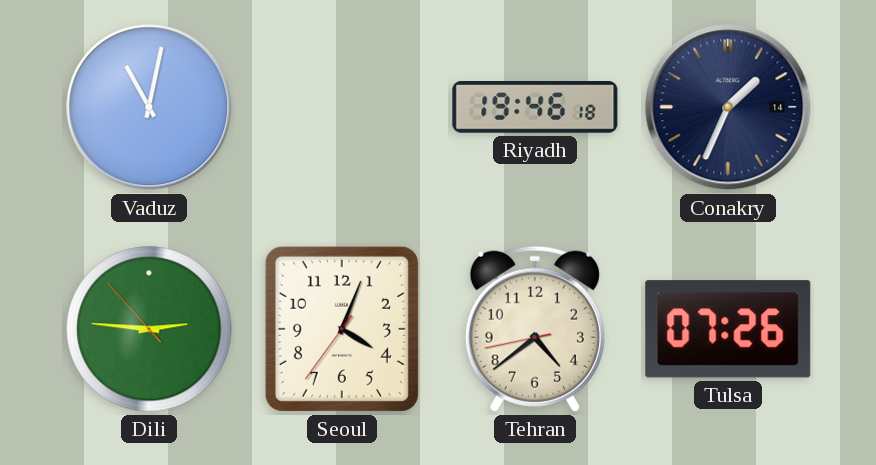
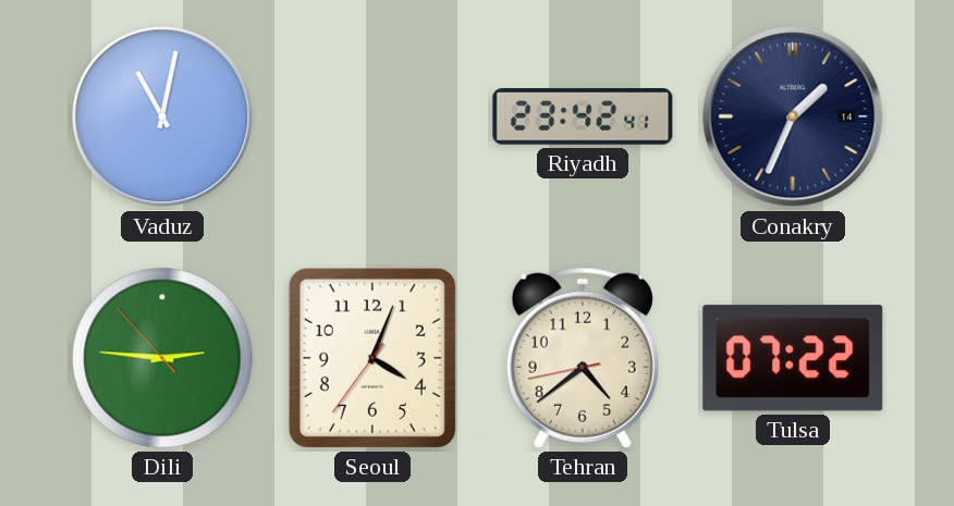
Riyadh: 19:46 -> 23:42
Tulsa: 07:26 -> 07:22
